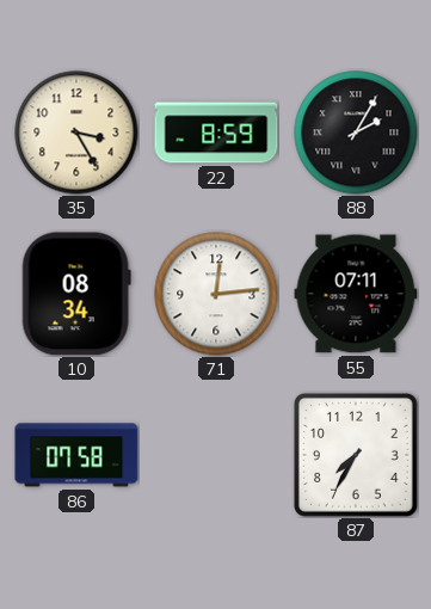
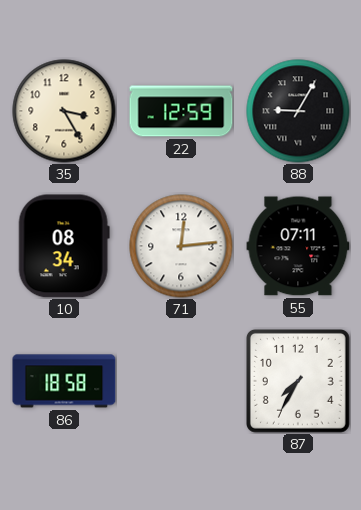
22: 8:59 -> 12:59
88: 2:05 -> 9:05
86: 07:58 -> 18:58
